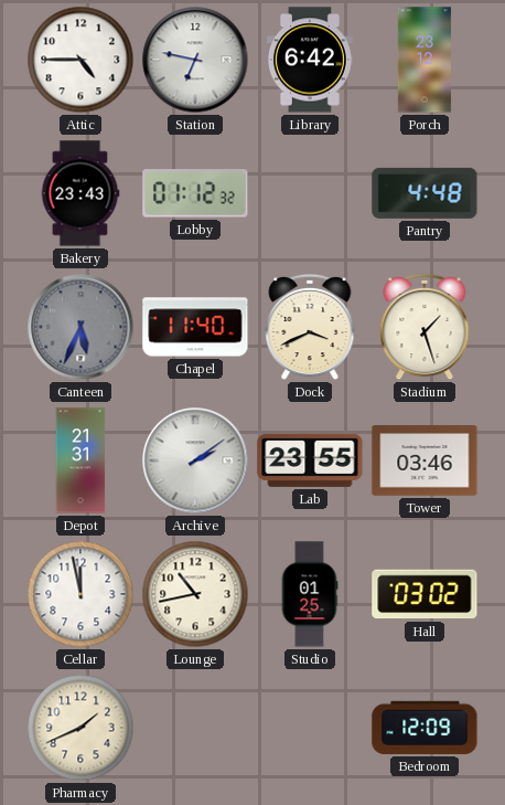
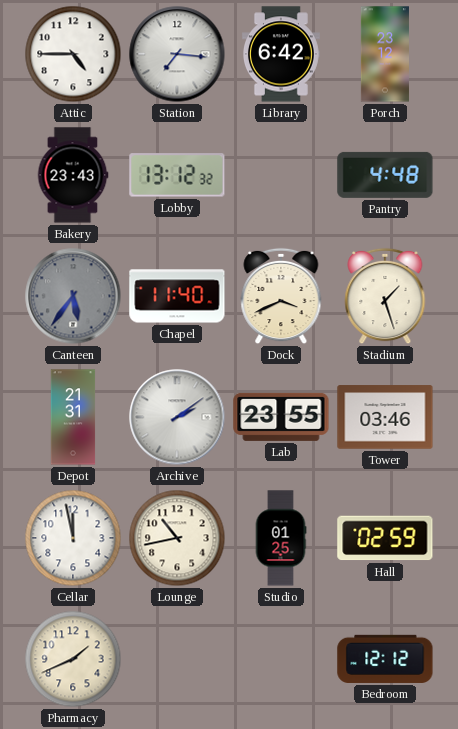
Station: 6:47 -> 7:16
Lobby: 01:12 -> 13:12
Canteen: 5:34 -> 5:36
Hall: 03:02 -> 02:59
Bedroom: 12:09 -> 12:12
